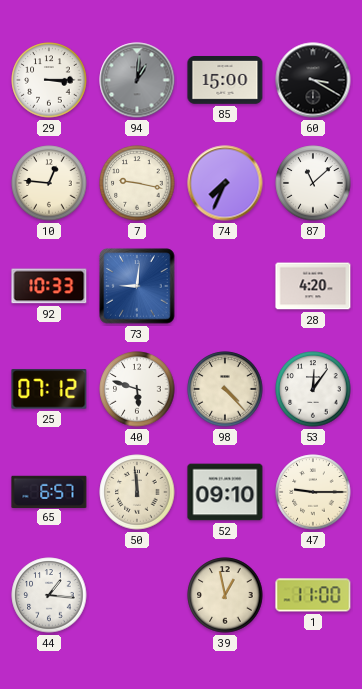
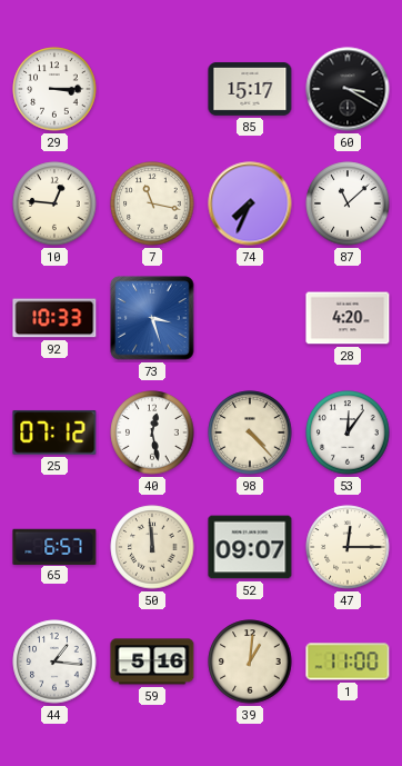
94: 1:01 -> none
85: 15:00 -> 15:17
7: 9:17 -> 11:17
73: 9:01 -> 3:27
40: 5:48 -> 12:28
52: 09:10 -> 09:07
47: 9:15 -> 12:15
59: none -> 5:16
39: 12:58 -> 1:01
